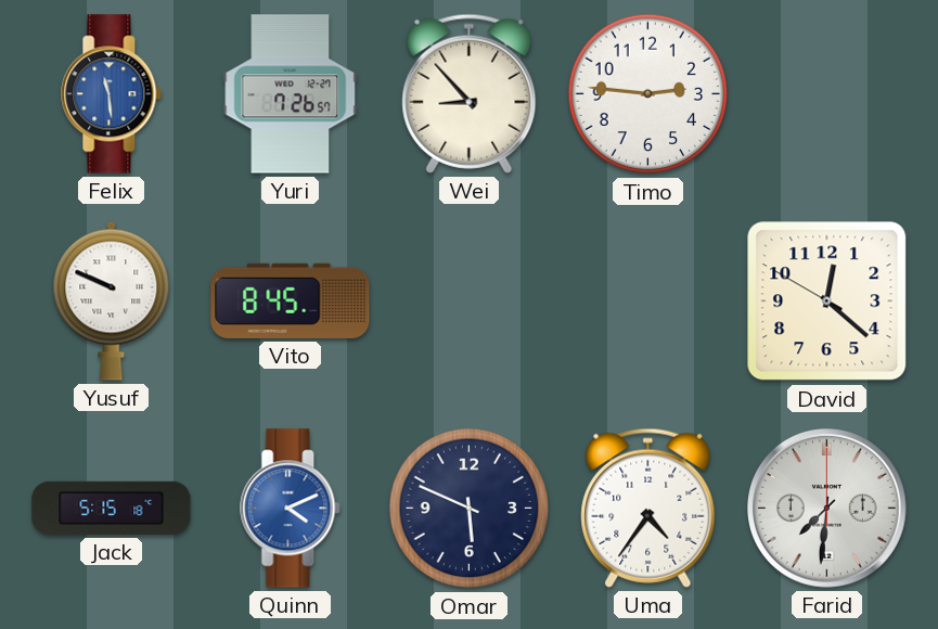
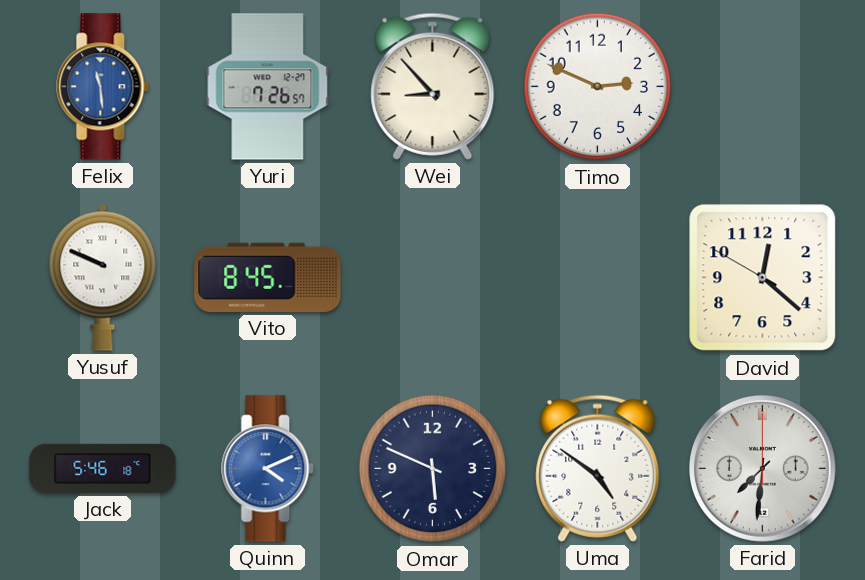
Timo: 2:46 -> 2:49
Jack: 5:15 -> 5:46
Uma: 4:36 -> 4:51
